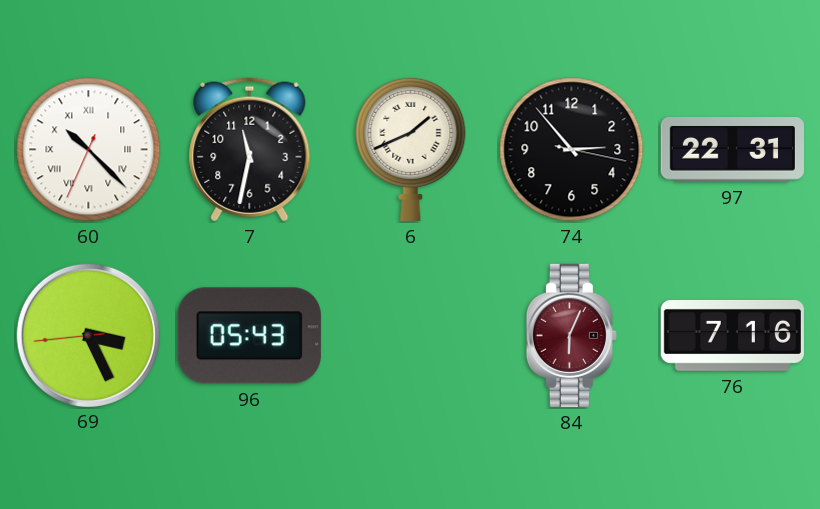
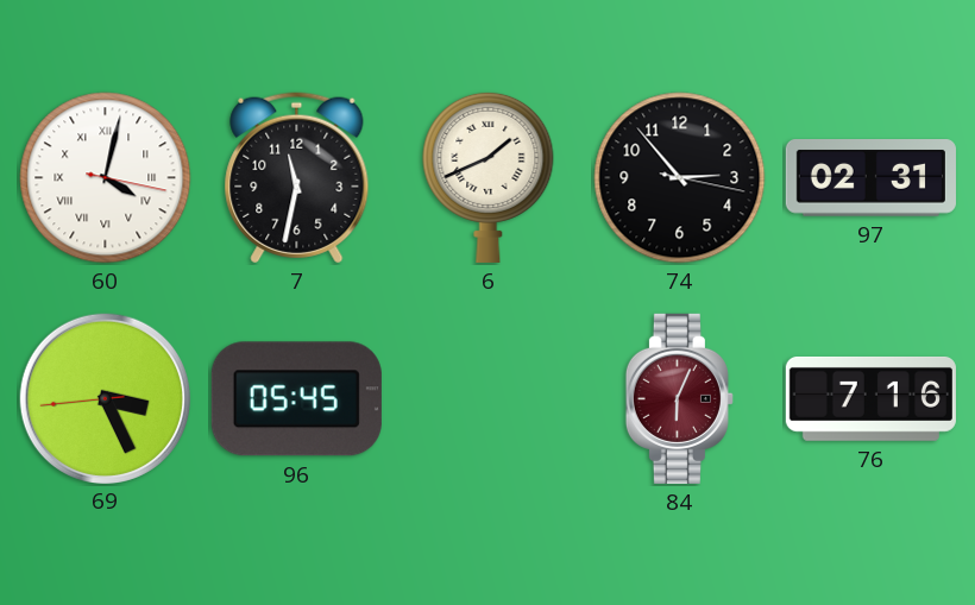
60: 10:22 -> 4:02
97: 22:31 -> 02:31
96: 05:43 -> 05:45
